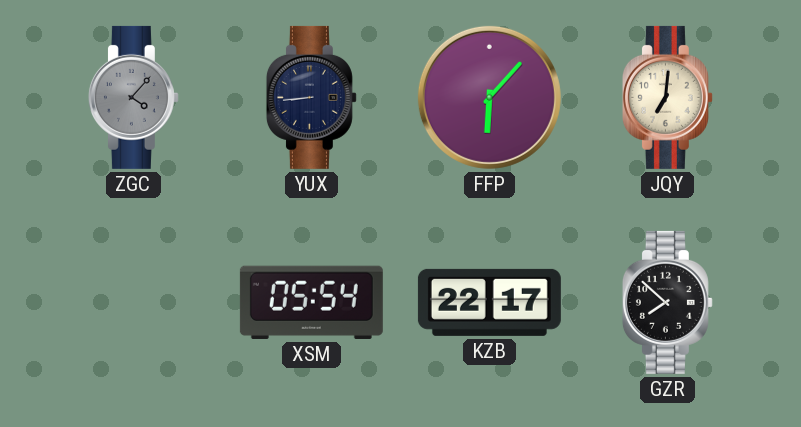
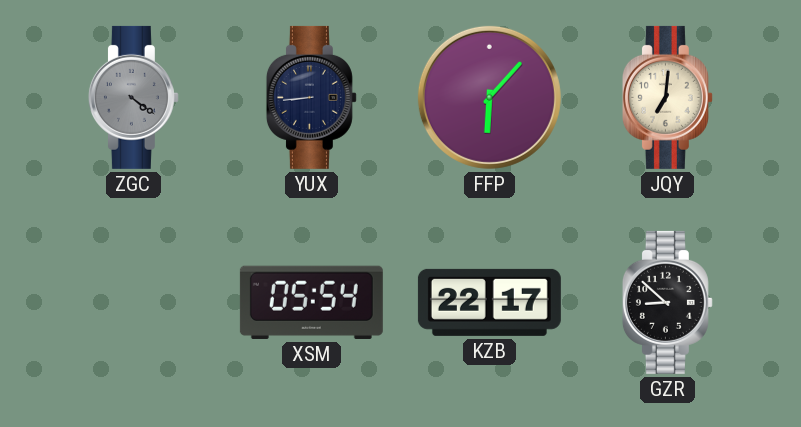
ZGC: 4:07 -> 4:21
GZR: 7:52 -> 8:52
